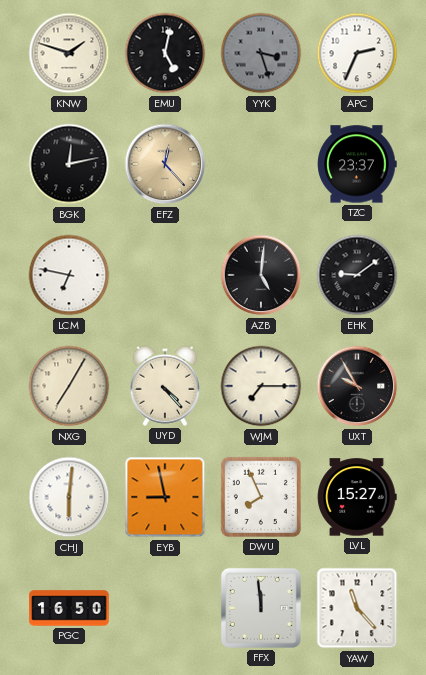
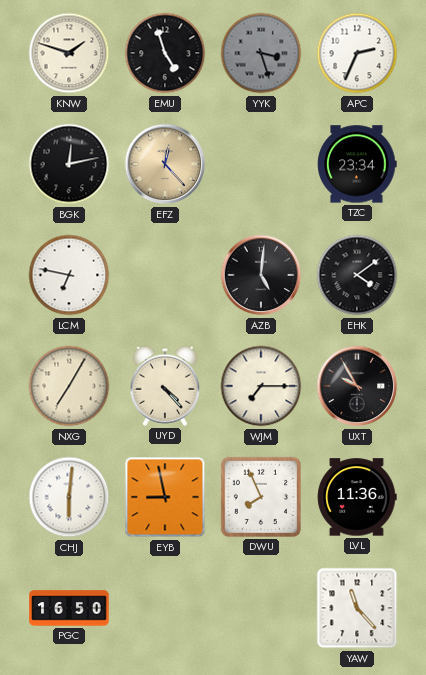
EMU: 5:02 -> 4:57
TZC: 23:37 -> 23:34
EHK: 9:09 -> 4:09
LVL: 15:27 -> 11:36
FFX: 11:59 -> none
